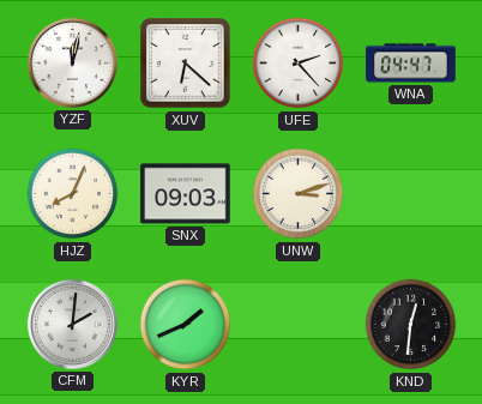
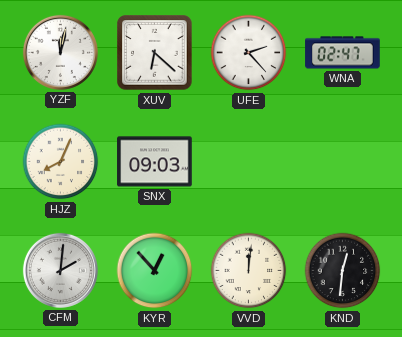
WNA: 04:47 -> 02:47
UNW: 3:12 -> none
KYR: 1:41 -> 12:53
VVD: none -> 12:01
